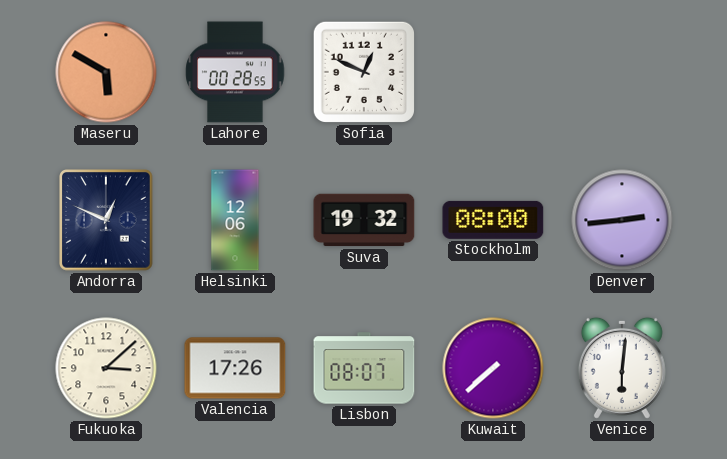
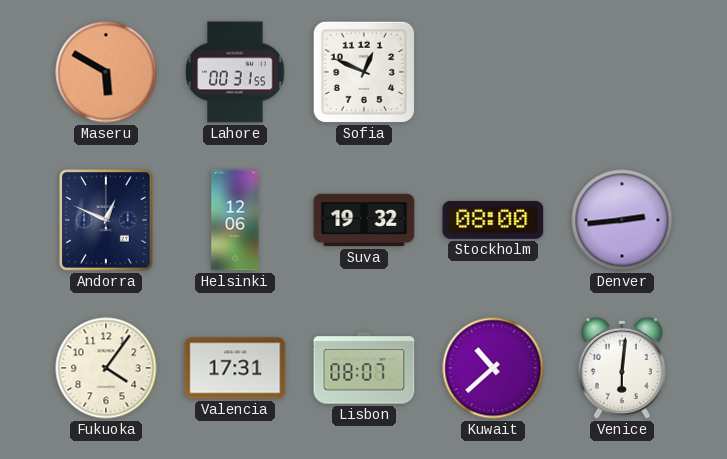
Lahore: 00:28 -> 00:31
Fukuoka: 3:08 -> 4:06
Valencia: 17:26 -> 17:31
Kuwait: 7:38 -> 10:38
